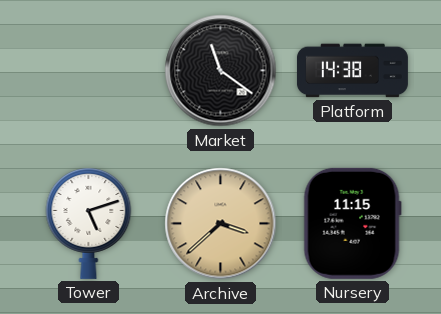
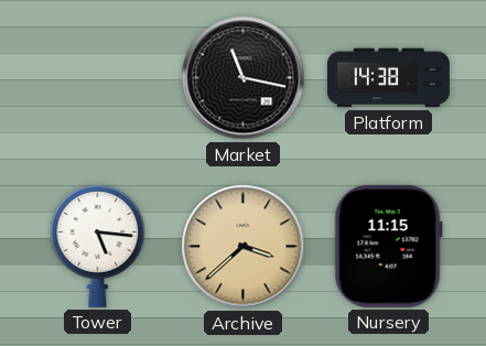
Market: 11:21 -> 11:17
Tower: 5:12 -> 5:16
